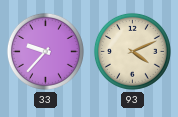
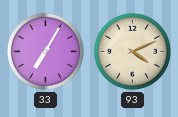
33: 9:37 -> 7:05
